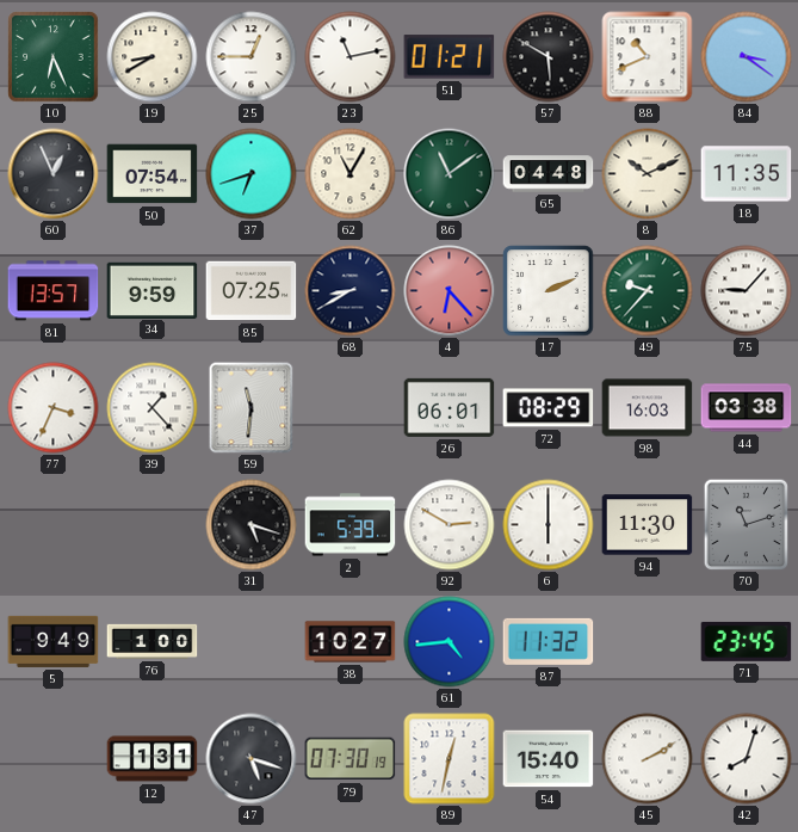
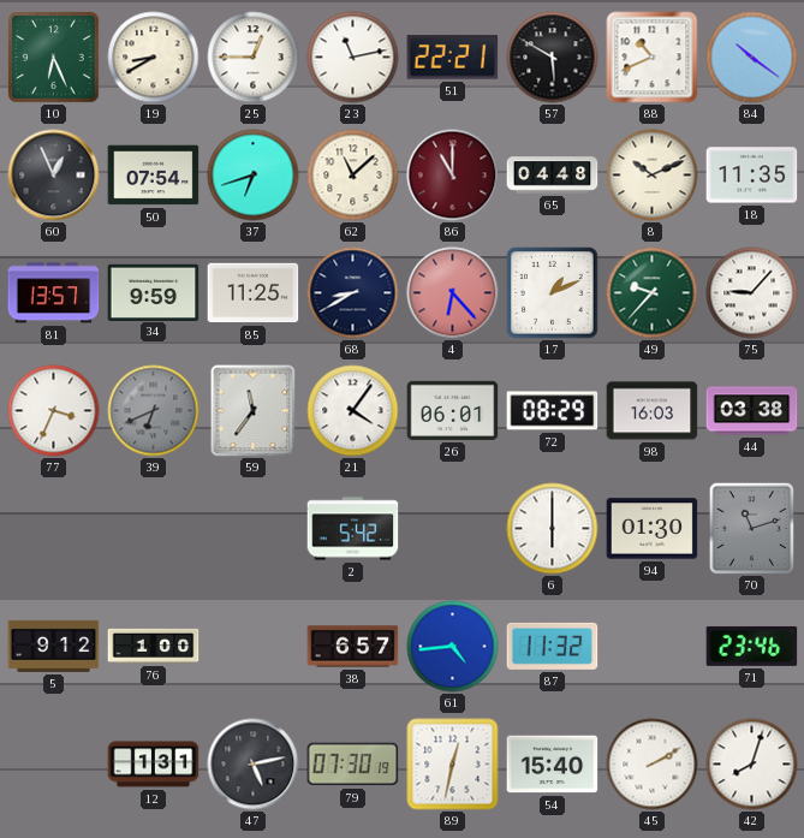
51: 01:21 -> 22:21
84: 3:21 -> 10:21
62: 11:05 -> 11:08
86: 11:09 -> 11:00
86 dial: green -> burgundy
85: 07:25 -> 11:25
17: 2:11 -> 1:11
39: 1:23 -> 6:41
39 dial: white -> grey
59: 11:31 -> 11:36
21: none -> 4:06
31: 5:18 -> none
2: 5:39 -> 5:42
92: 2:50 -> none
94: 11:30 -> 01:30
5: 9:49 -> 9:12
38: 10:27 -> 6:57
71: 23:45 -> 23:46
47: 5:18 -> 5:13
